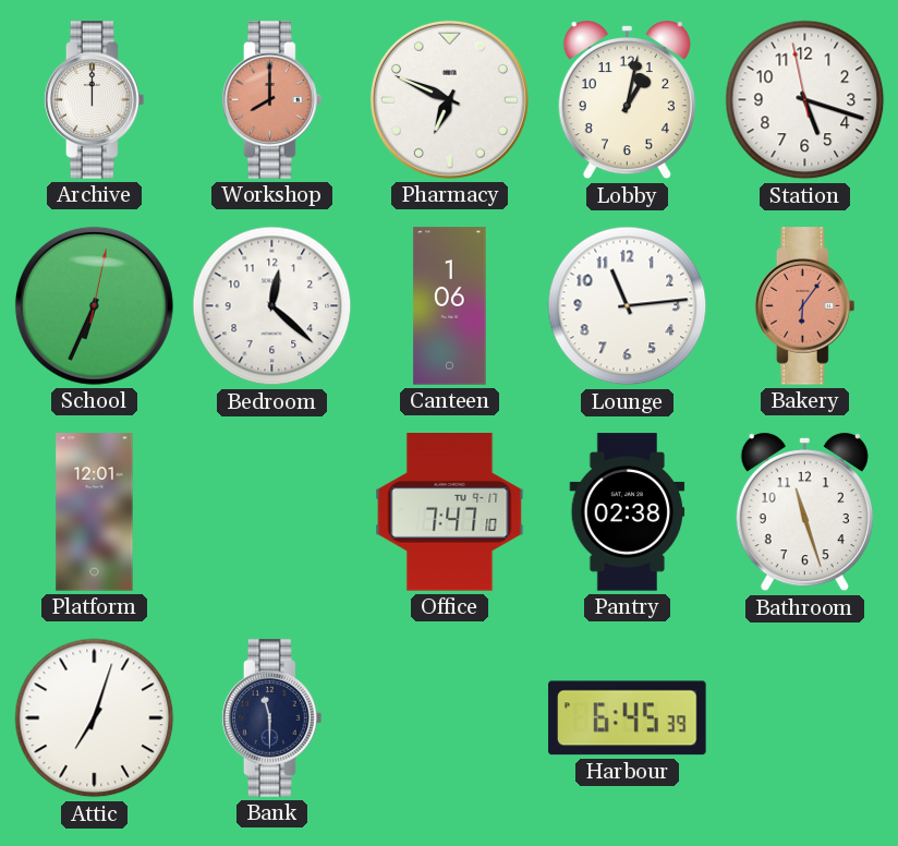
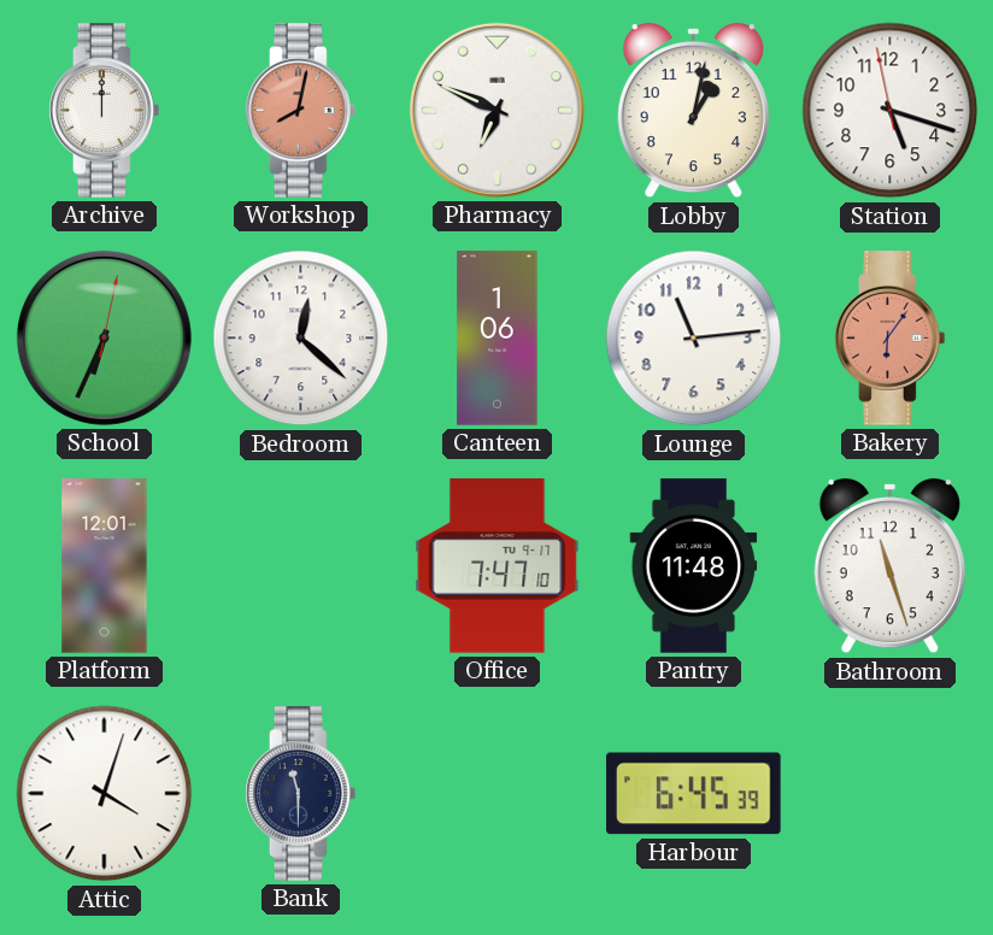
Workshop: 8:00 -> 8:02
Pantry: 02:38 -> 11:48
Attic: 7:03 -> 4:03
